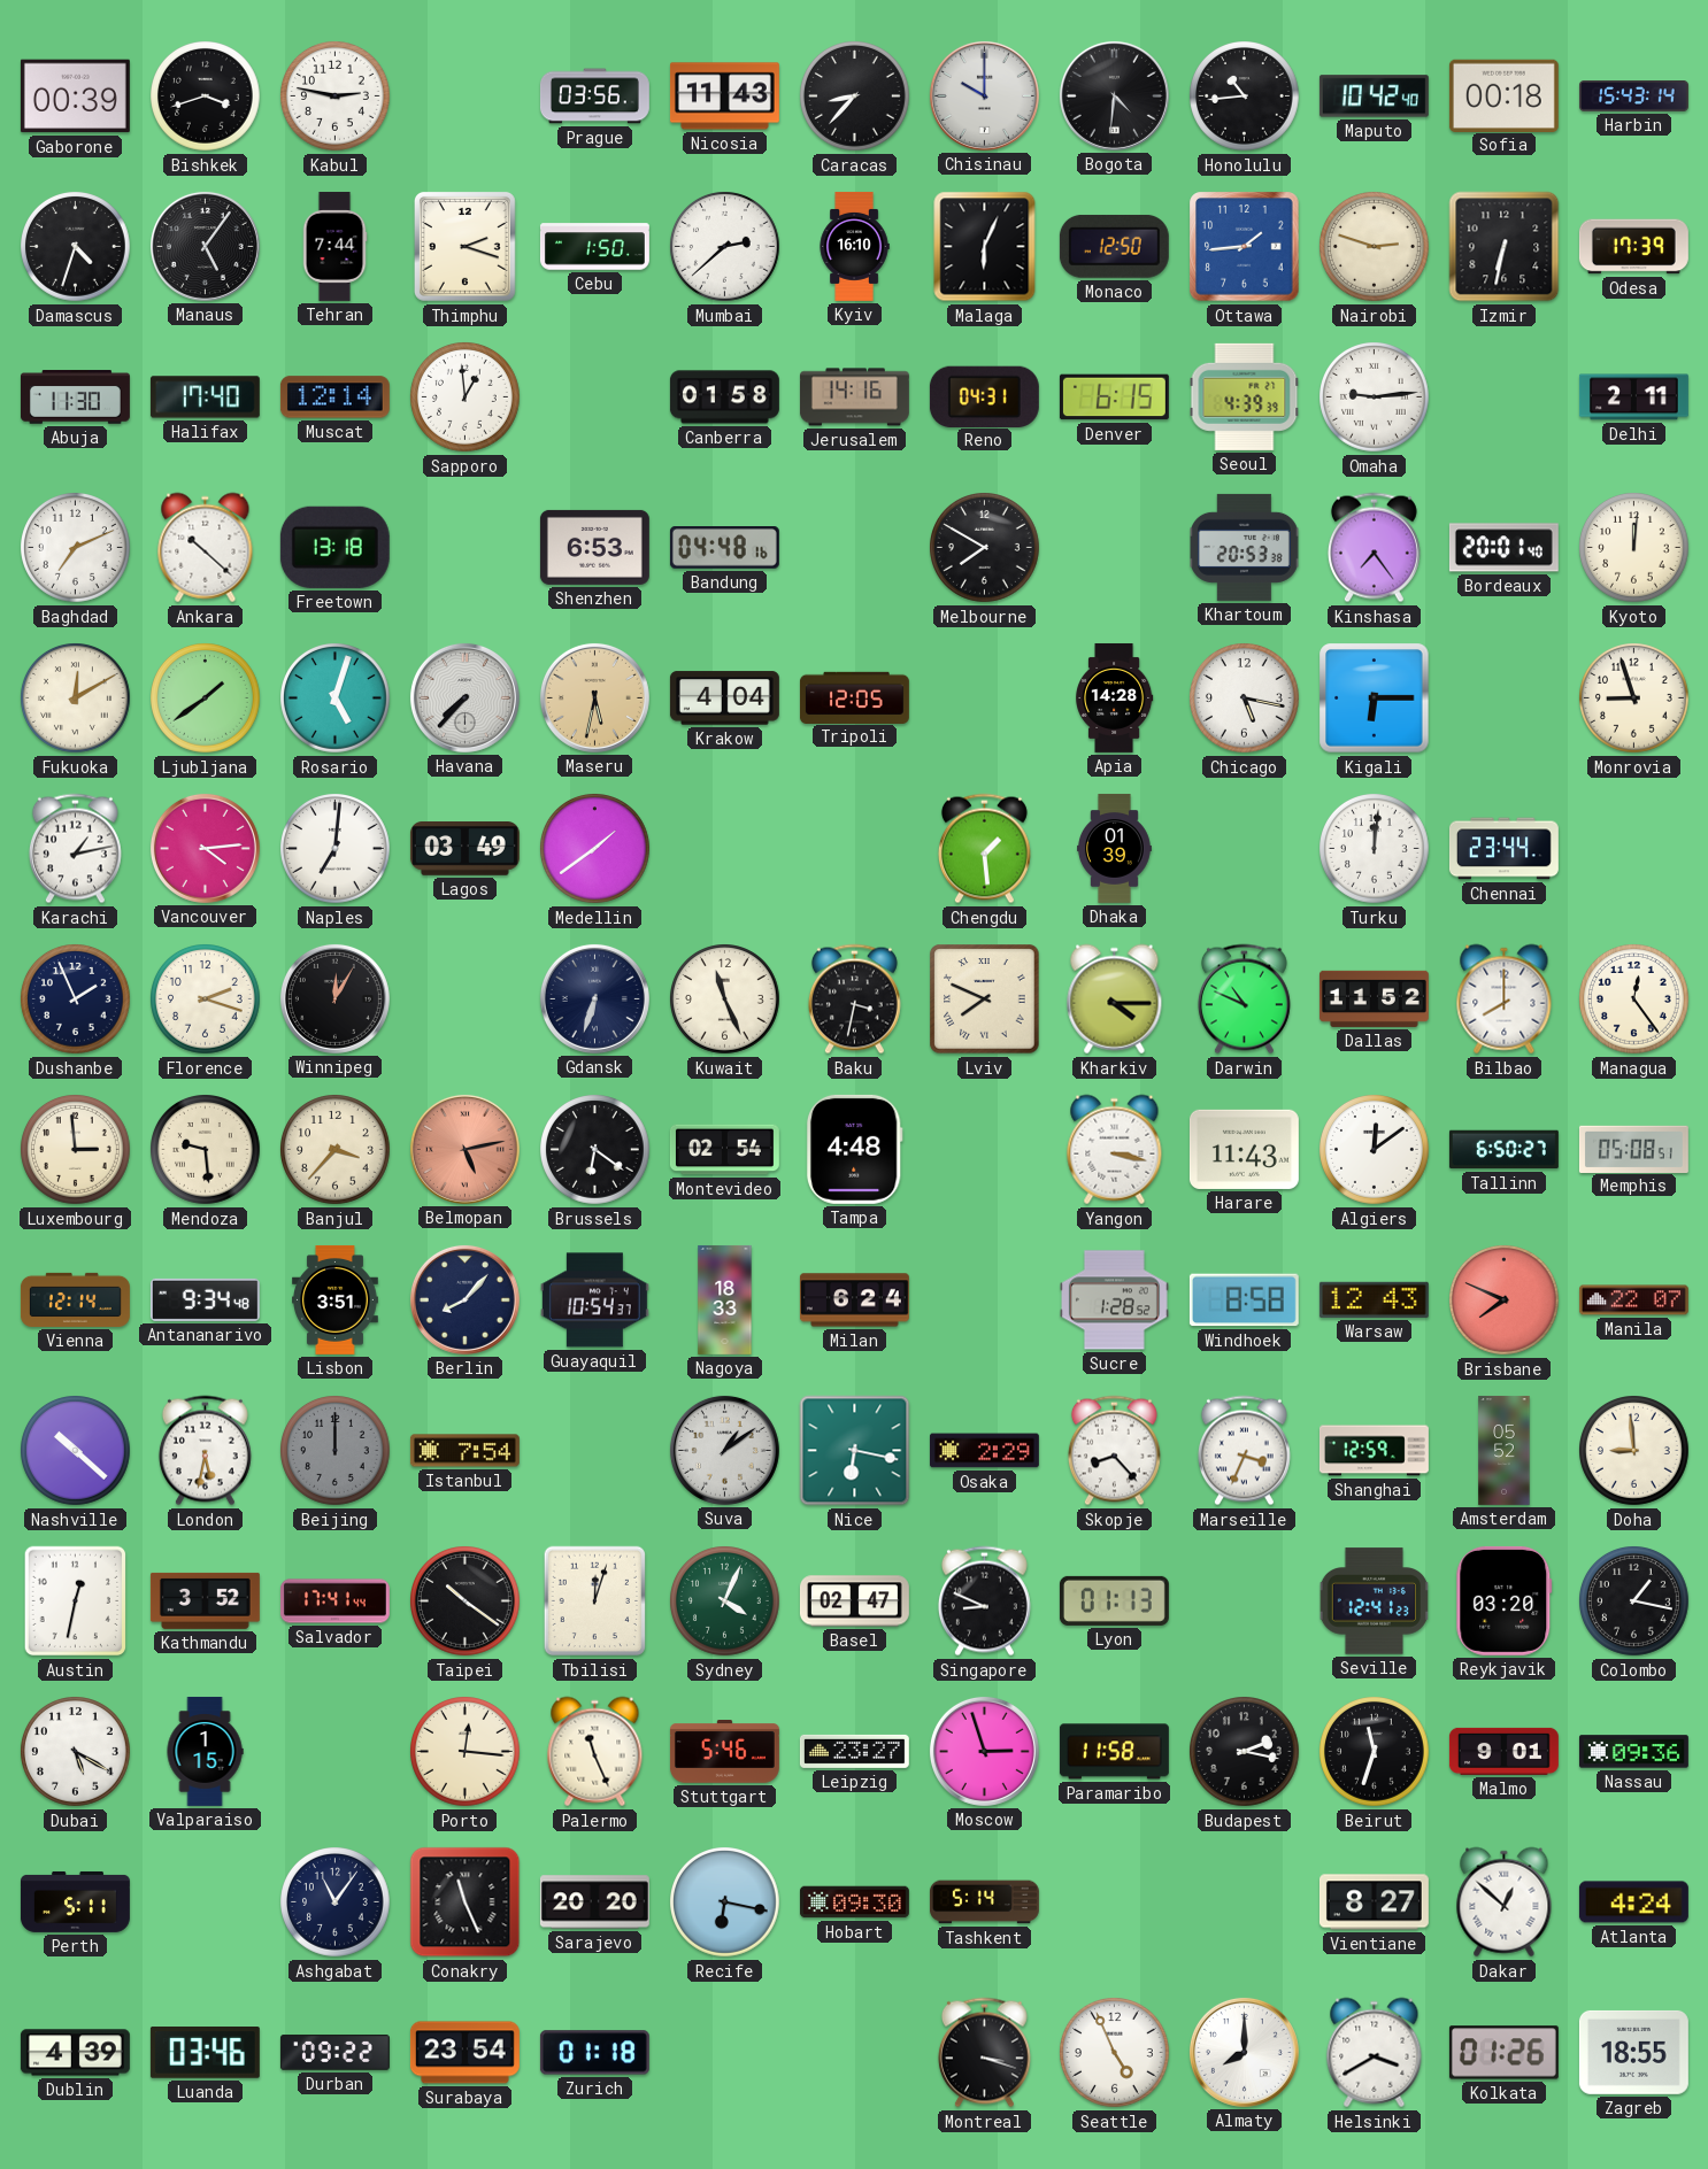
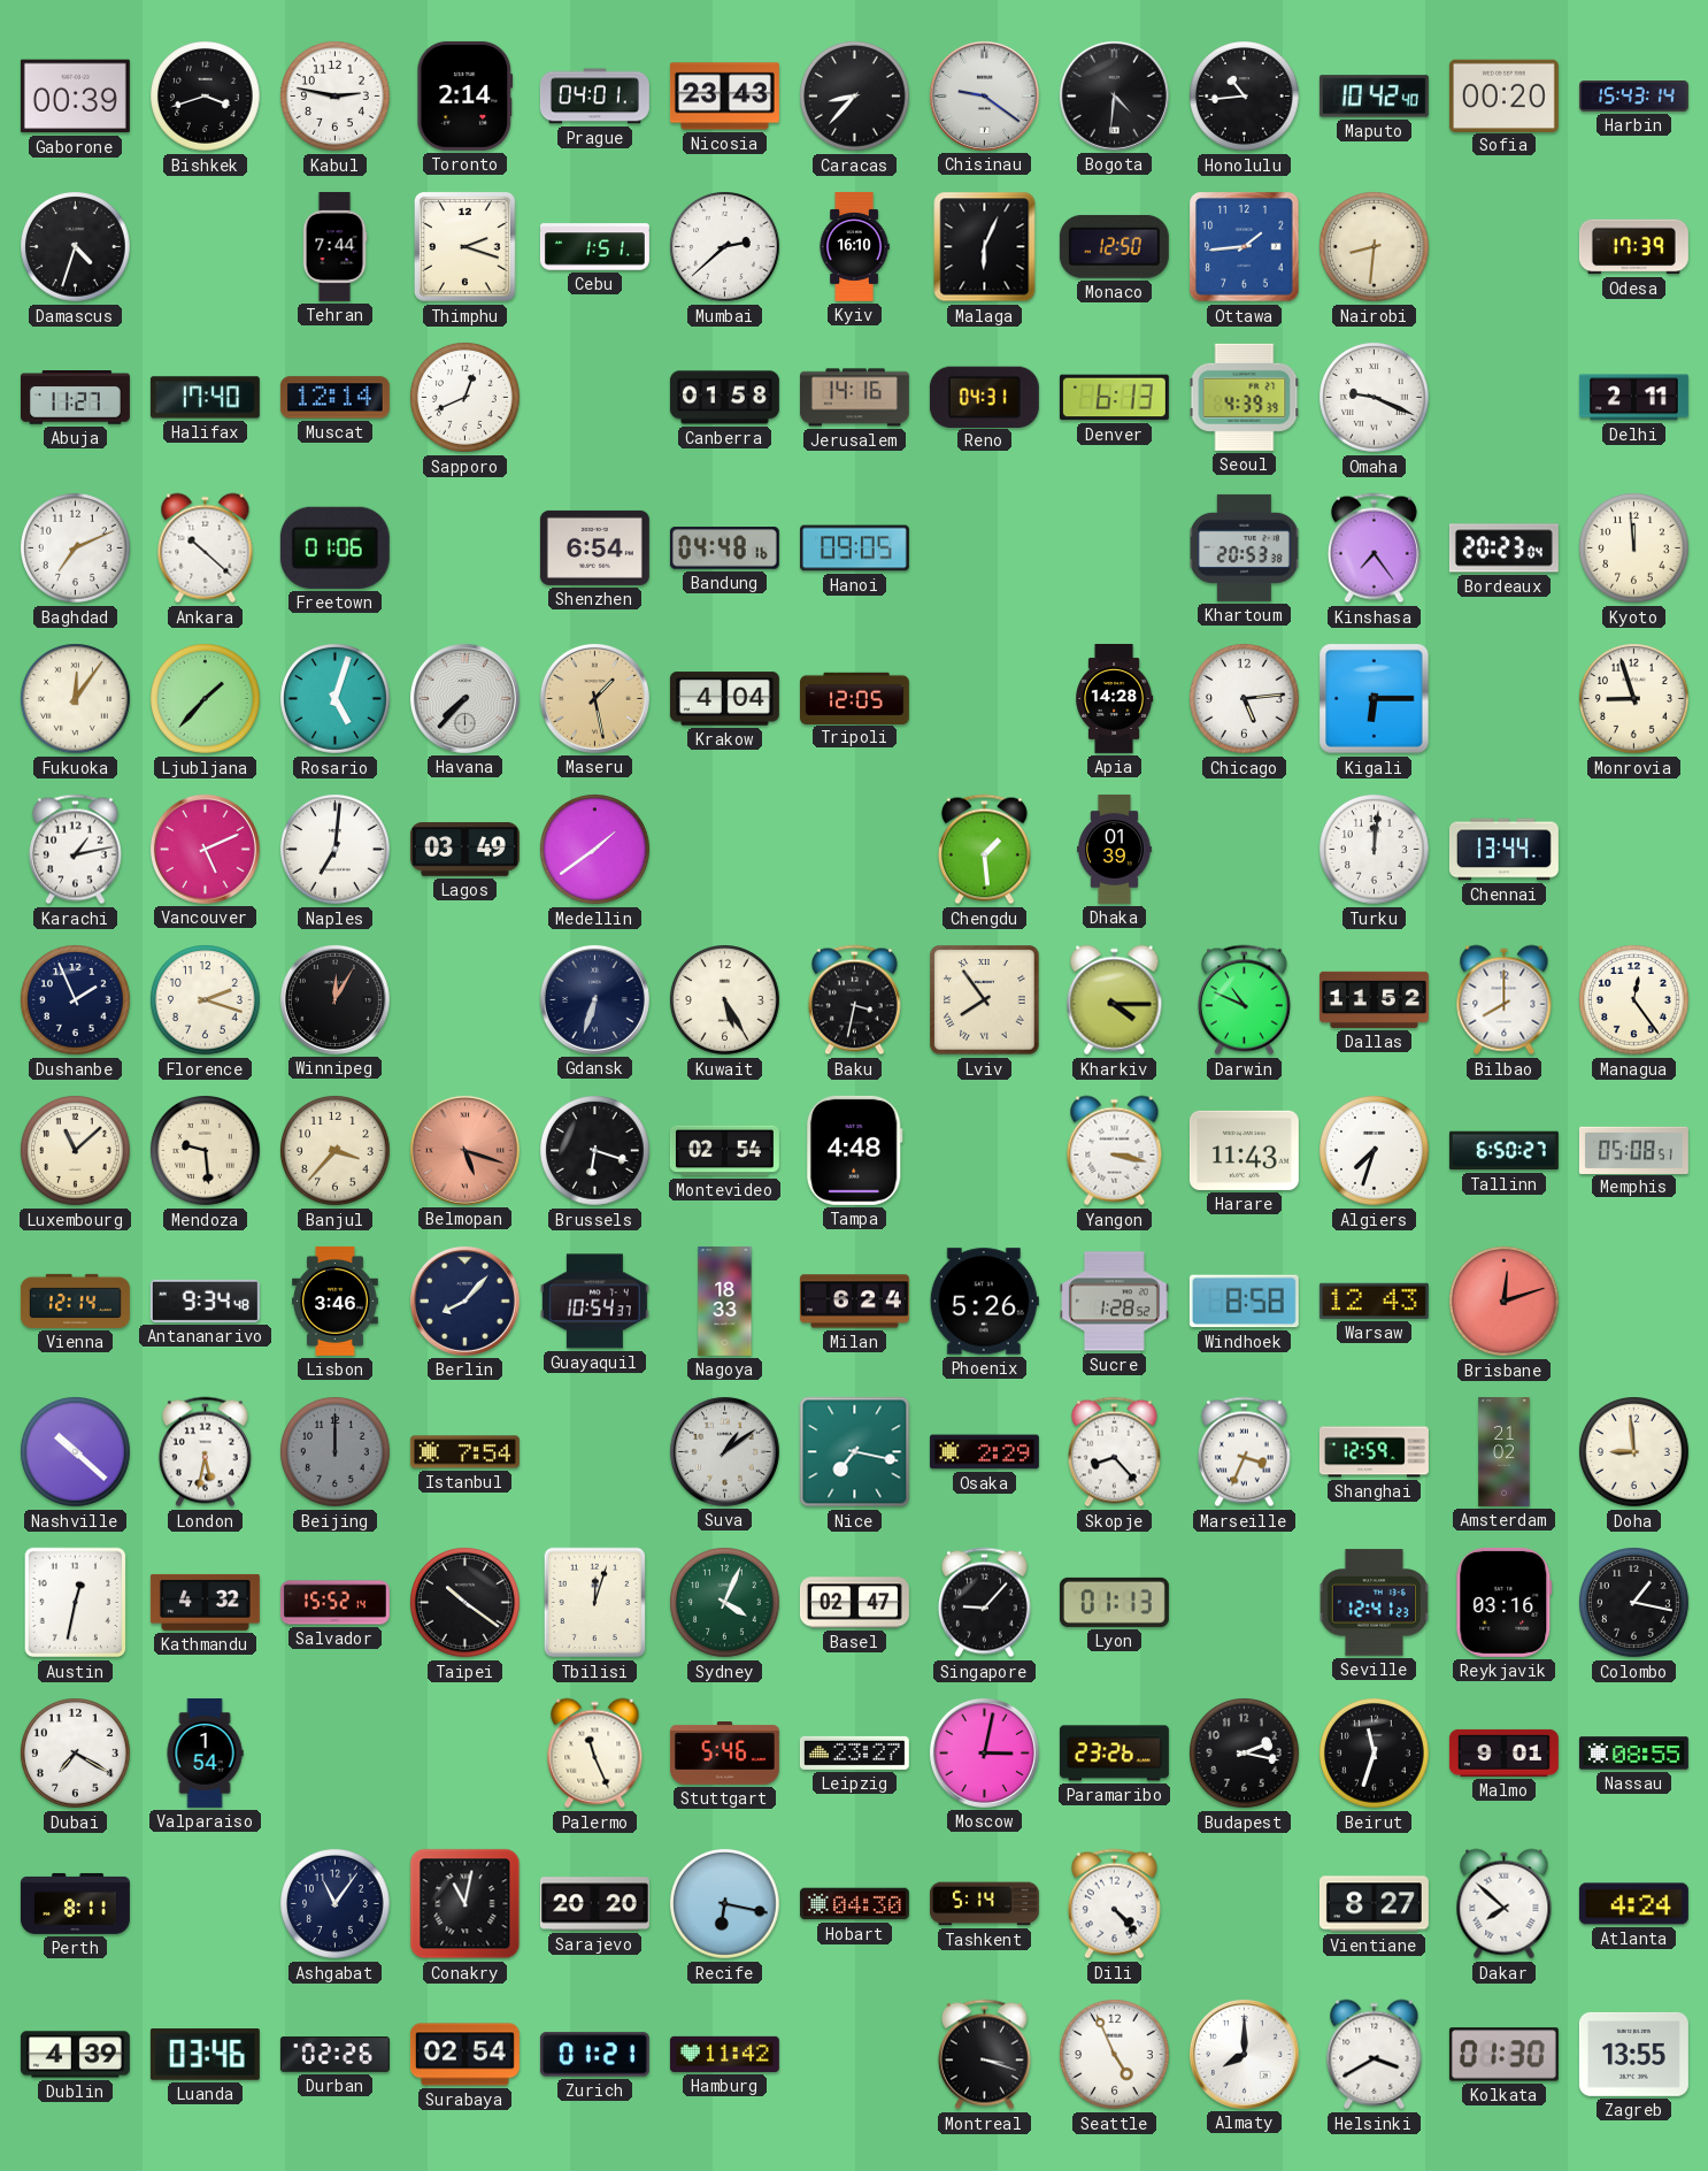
Toronto: none -> 2:14
Prague: 03:56 -> 04:01
Nicosia: 11:43 -> 23:43
Chisinau: 10:00 -> 9:21
Sofia: 00:18 -> 00:20
Manaus: 5:06 -> none
Cebu: 1:50 -> 1:51
Nairobi: 2:48 -> 8:31
Izmir: 6:32 -> none
Abuja: 11:30 -> 11:27
Sapporo: 12:59 -> 12:41
Denver: 6:15 -> 6:13
Omaha: 9:14 -> 9:19
Freetown: 13:18 -> 01:06
Shenzhen: 6:53 -> 6:54
Hanoi: none -> 09:05
Melbourne: 7:50 -> none
Bordeaux: 20:01 -> 20:23
Kyoto: 12:01 -> 11:59
Fukuoka: 12:10 -> 12:06
Ljubljana: 1:39 -> 1:37
Maseru: 5:32 -> 1:28
Chicago: 5:17 -> 5:14
Vancouver: 4:14 -> 5:11
Chennai: 23:44 -> 13:44
Kuwait: 11:26 -> 5:25
Lviv: 7:49 -> 7:54
Luxembourg: 2:59 -> 11:08
Belmopan: 5:13 -> 5:18
Brussels: 6:21 -> 6:18
Algiers: 12:09 -> 7:33
Lisbon: 3:51 -> 3:46
Phoenix: none -> 5:26
Brisbane: 7:49 -> 12:12
Manila: 22:07 -> none
Nice: 6:17 -> 7:17
Amsterdam: 05:52 -> 21:02
Kathmandu: 3:52 -> 4:32
Salvador: 17:41 -> 15:52
Singapore: 8:49 -> 9:07
Reykjavik: 03:20 -> 03:16
Dubai: 5:20 -> 7:20
Valparaiso: 1:15 -> 1:54
Porto: 12:16 -> none
Moscow: 2:57 -> 3:02
Paramaribo: 11:58 -> 23:26
Nassau: 09:36 -> 08:55
Perth: 5:11 -> 8:11
Conakry: 11:26 -> 11:02
Hobart: 09:30 -> 04:30
Dili: none -> 4:23
Dakar: 12:52 -> 7:52
Durban: 09:22 -> 02:26
Surabaya: 23:54 -> 02:54
Zurich: 01:18 -> 01:21
Hamburg: none -> 11:42
Kolkata: 01:26 -> 01:30
Zagreb: 18:55 -> 13:55
